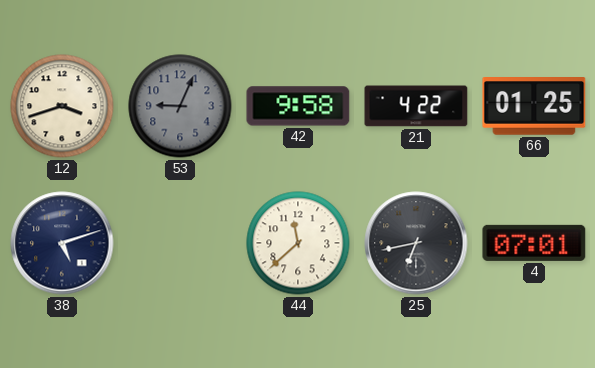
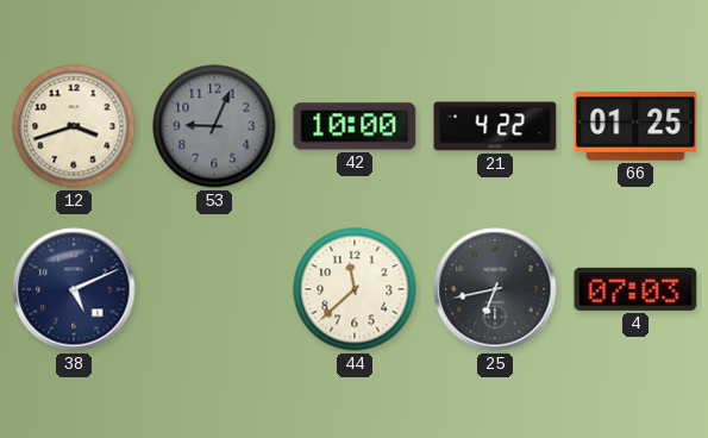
42: 9:58 -> 10:00
38: 5:12 -> 5:11
4: 07:01 -> 07:03
